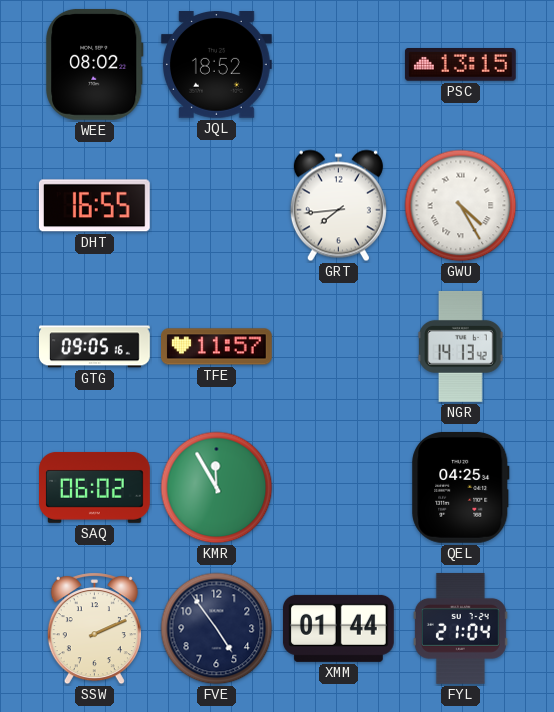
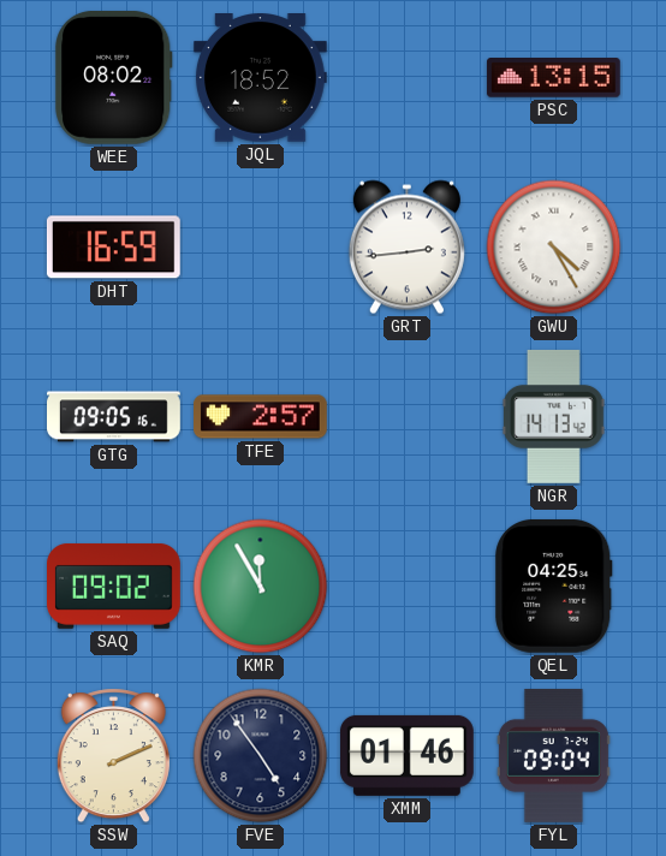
DHT: 16:55 -> 16:59
GRT: 7:44 -> 2:44
TFE: 11:57 -> 2:57
SAQ: 06:02 -> 09:02
XMM: 01:44 -> 01:46
FYL: 21:04 -> 09:04
